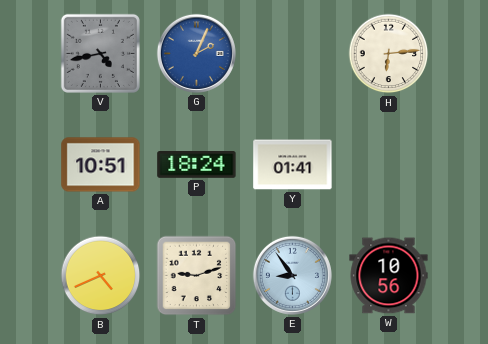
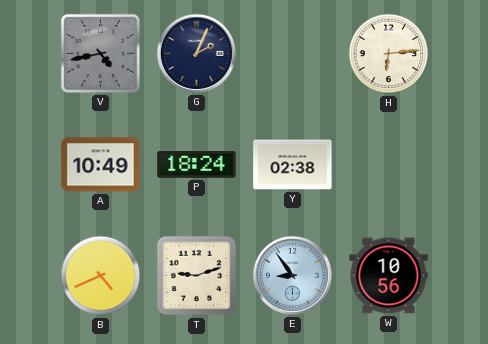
G dial: blue -> navy
A: 10:51 -> 10:49
Y: 01:41 -> 02:38
